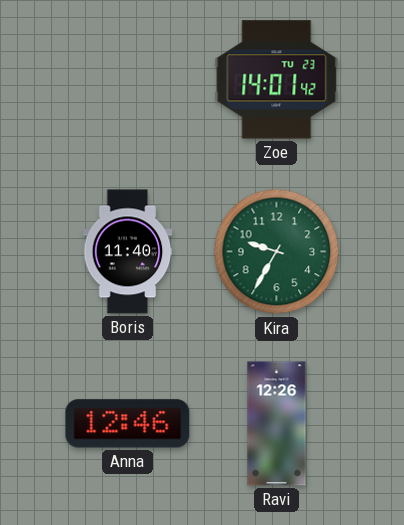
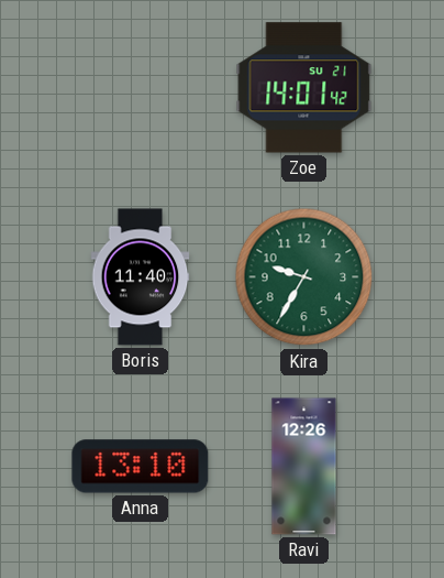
Zoe date: TU 23 -> SU 21
Anna: 12:46 -> 13:10
